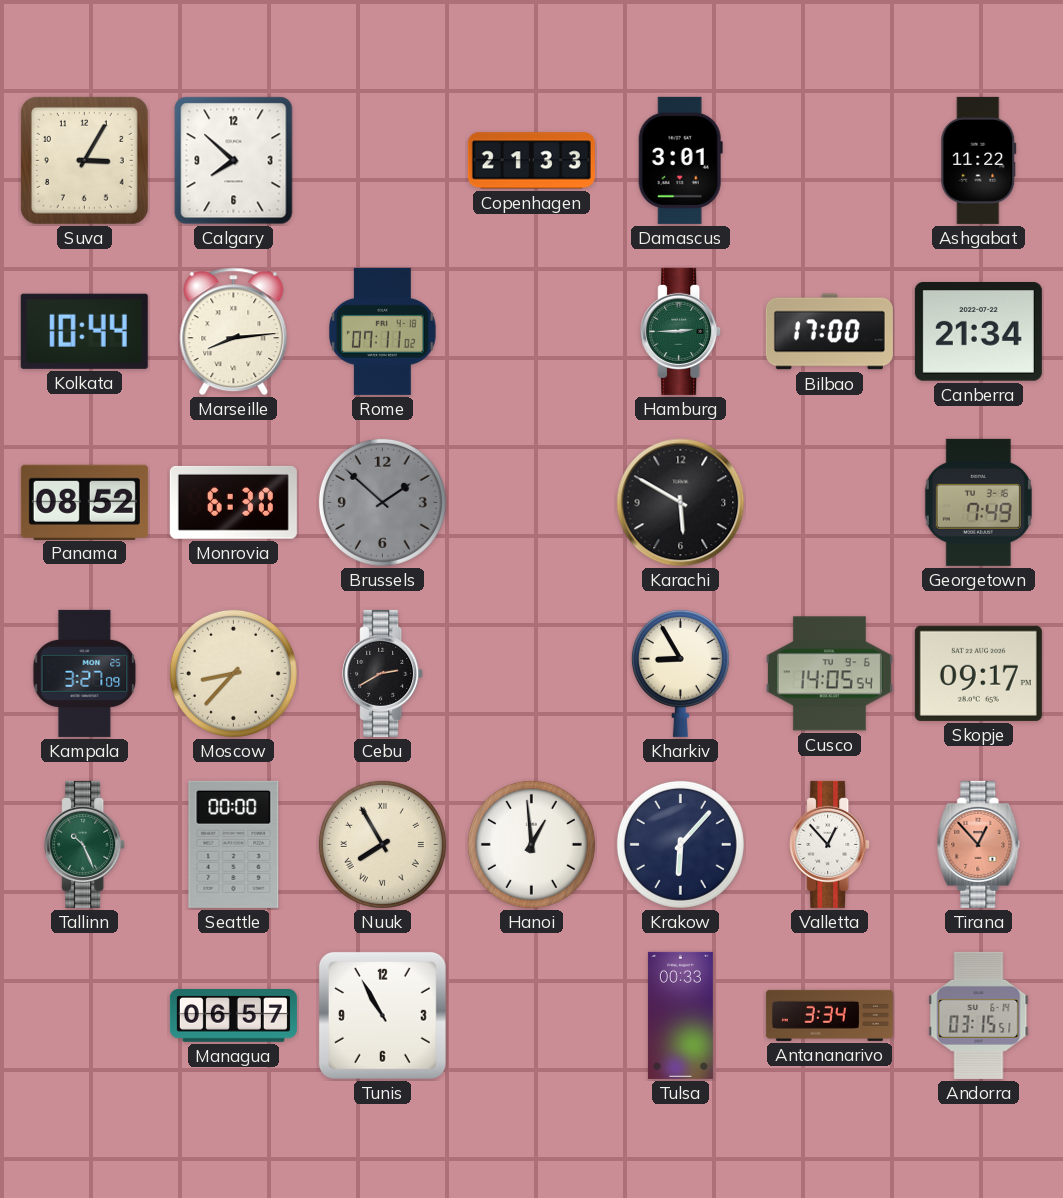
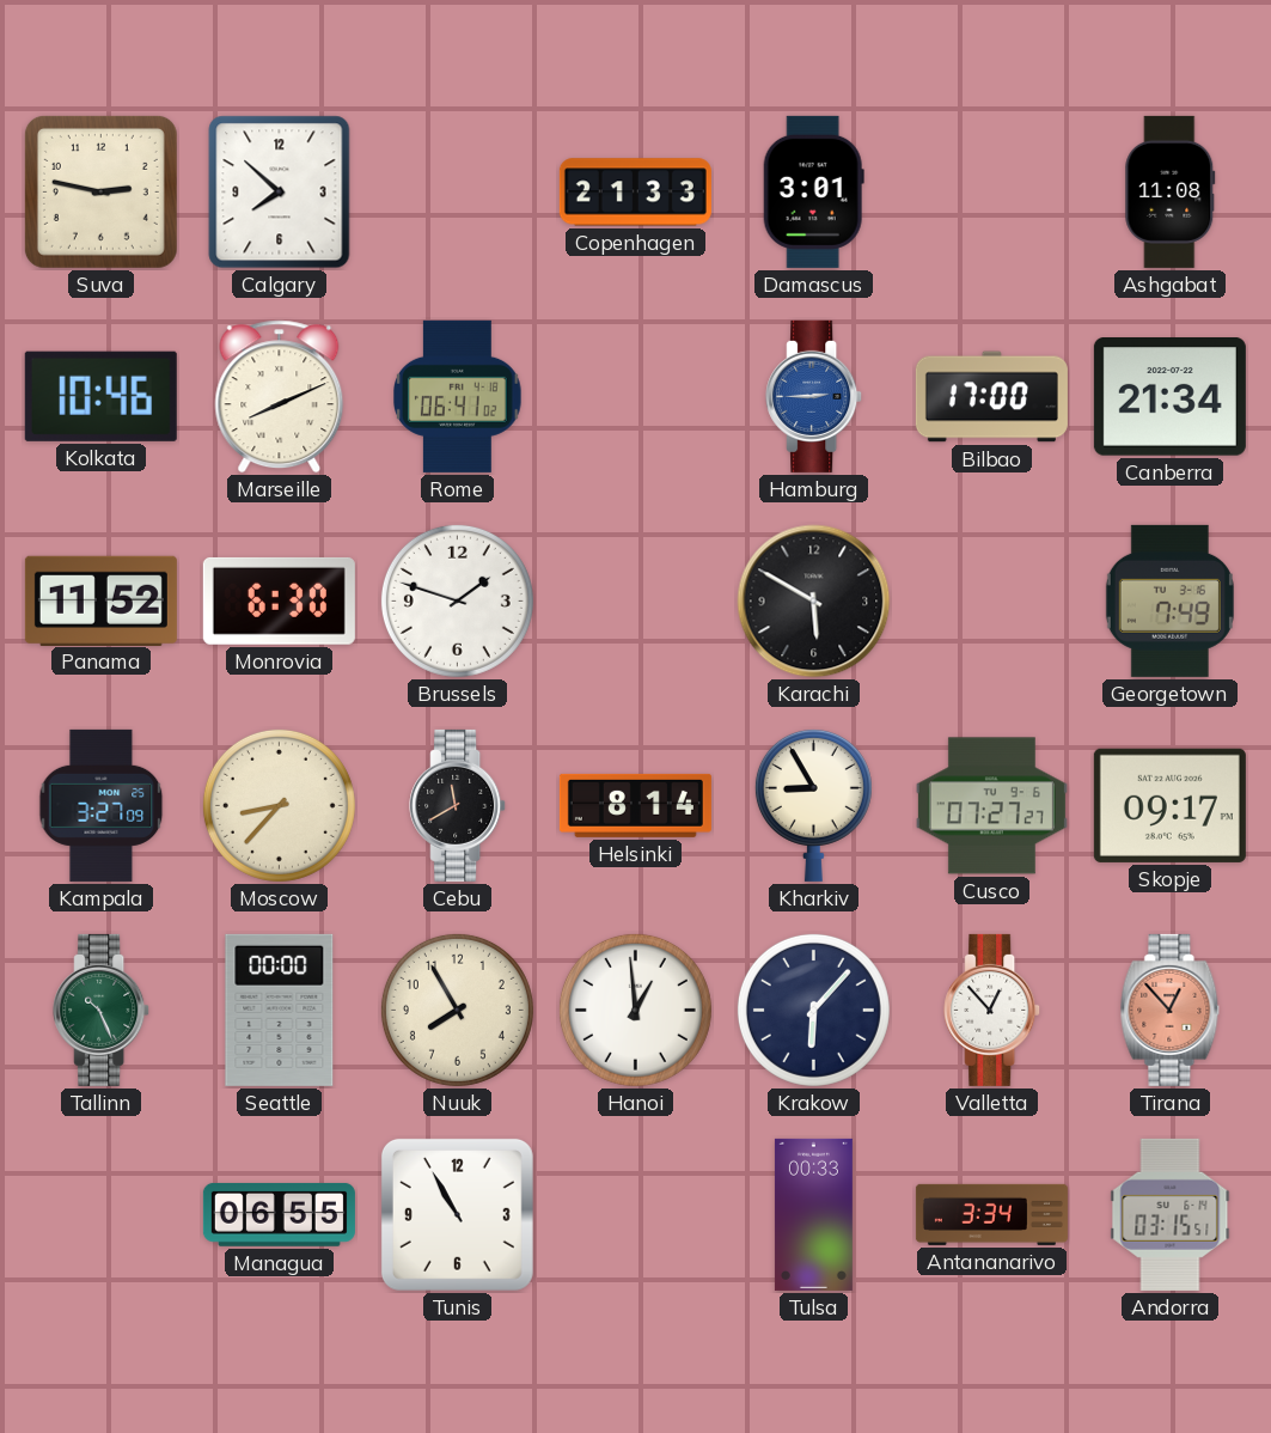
Suva: 3:05 -> 2:47
Ashgabat: 11:22 -> 11:08
Kolkata: 10:44 -> 10:46
Marseille: 8:14 -> 8:11
Rome: 07:11 -> 06:41
Hamburg dial: green -> blue
Panama: 08:52 -> 11:52
Brussels: 1:52 -> 1:48
Brussels dial: grey -> white
Cebu: 2:40 -> 11:40
Helsinki: none -> 8:14
Cusco: 14:05 -> 07:27
Nuuk numerals: Roman -> Arabic
Managua: 06:57 -> 06:55
